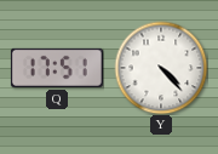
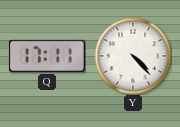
Q: 17:51 -> 17:11
